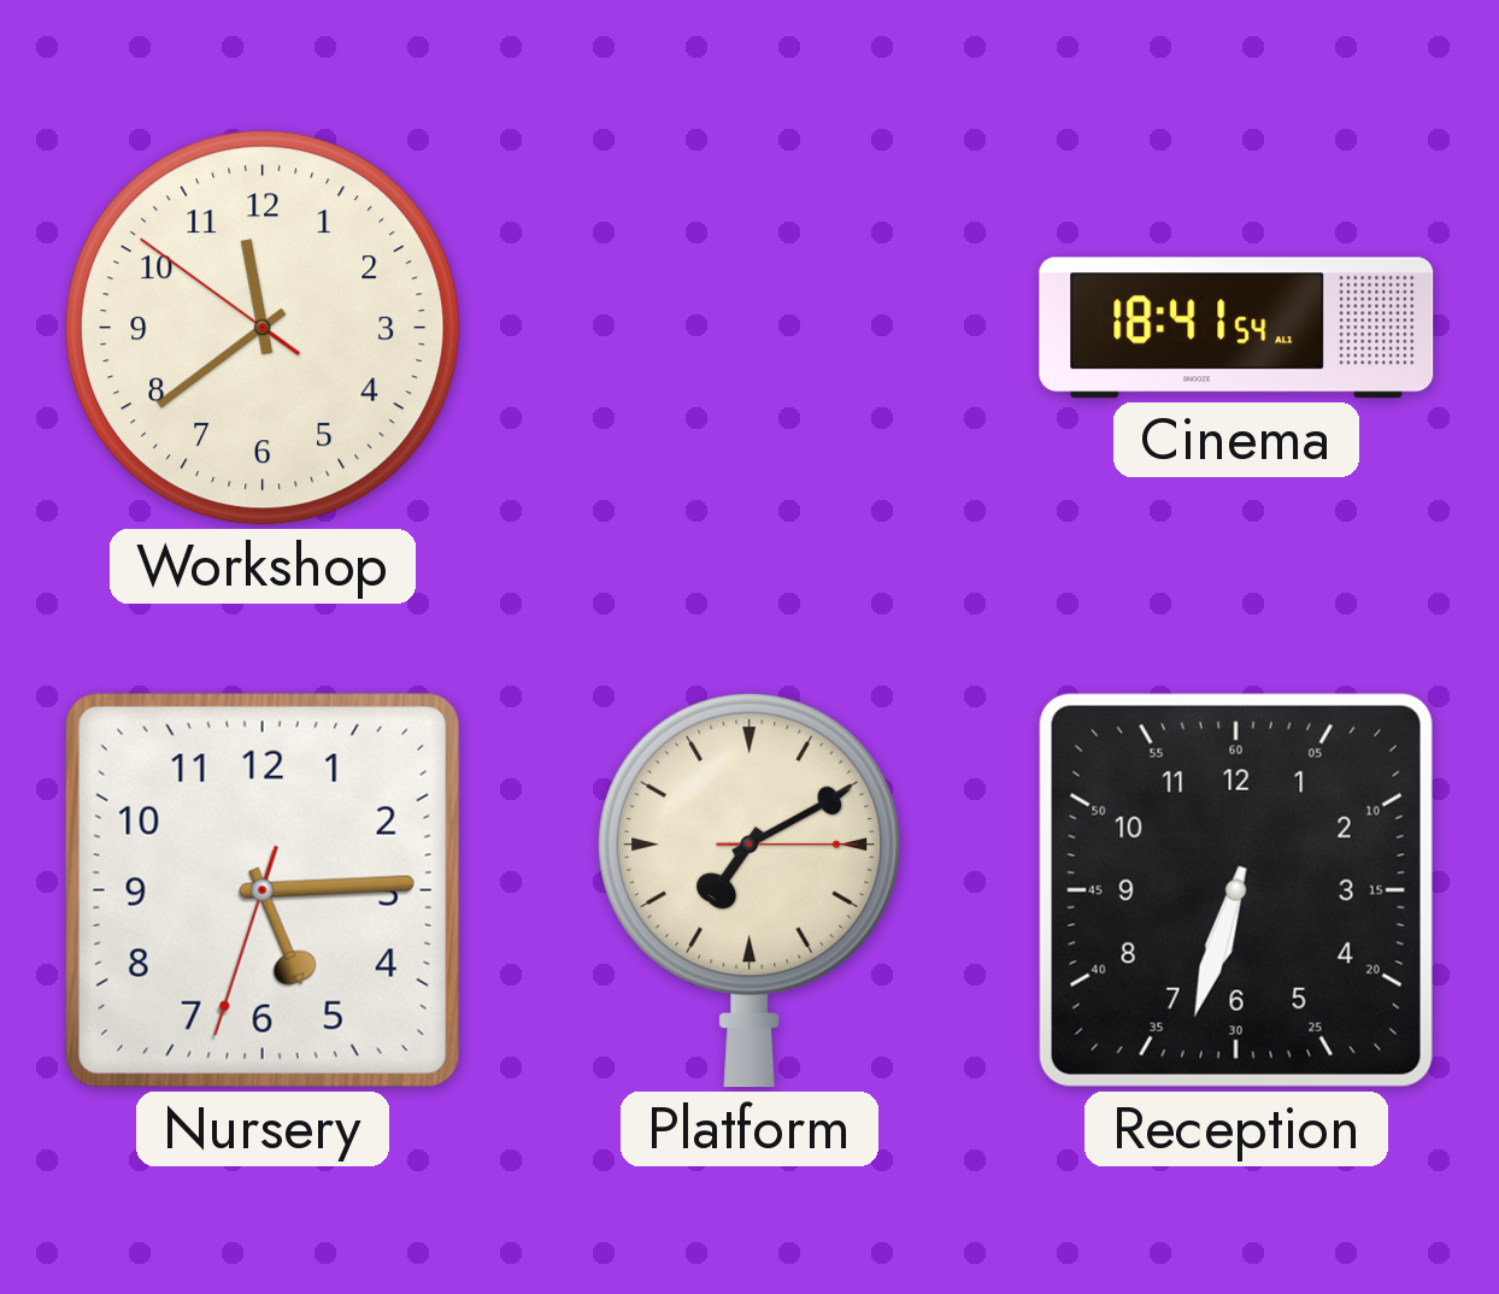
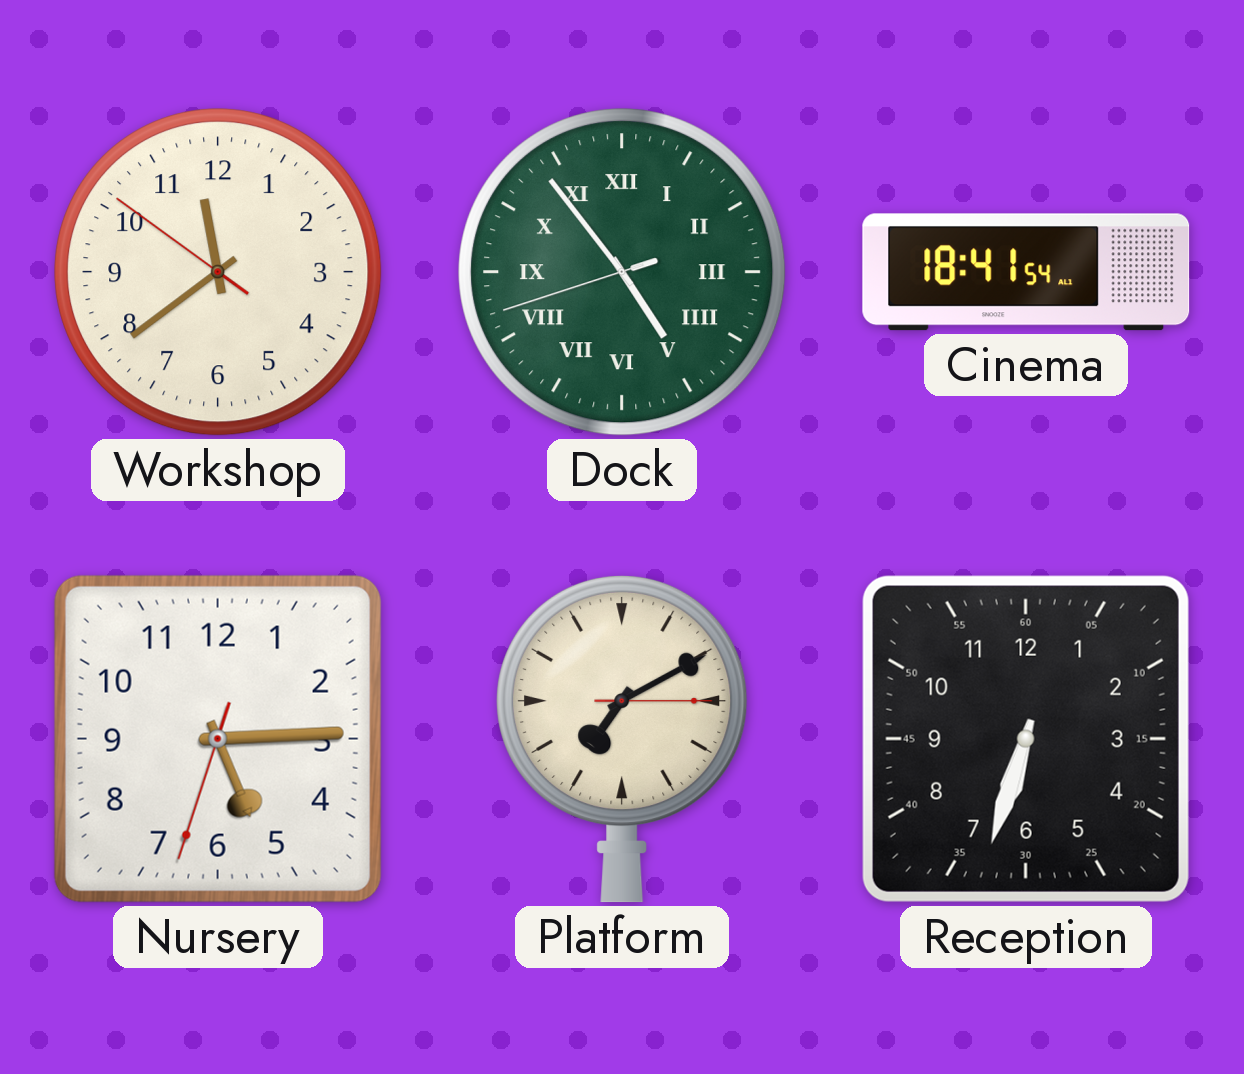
Dock: none -> 4:53
